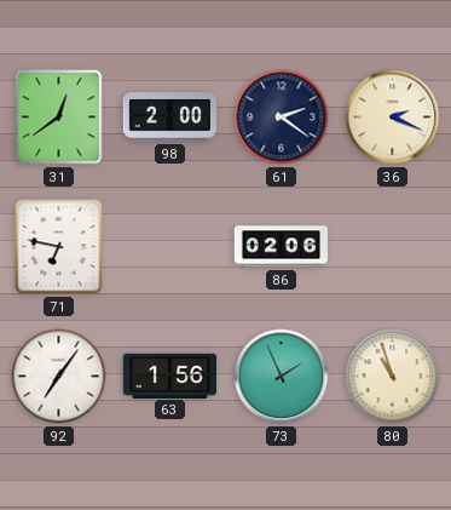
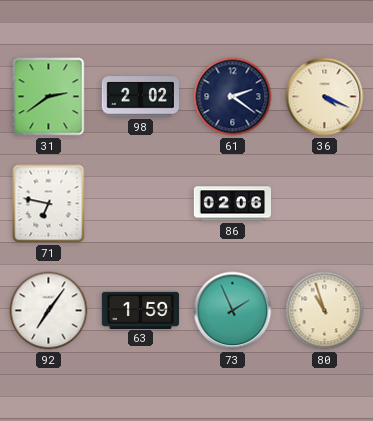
31: 12:39 -> 2:39
98: 2:00 -> 2:02
36: 2:19 -> 4:19
63: 1:56 -> 1:59
